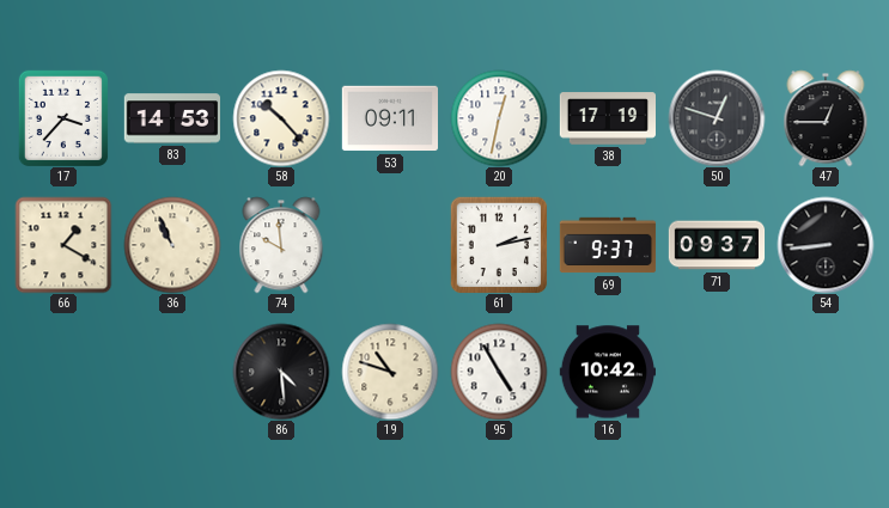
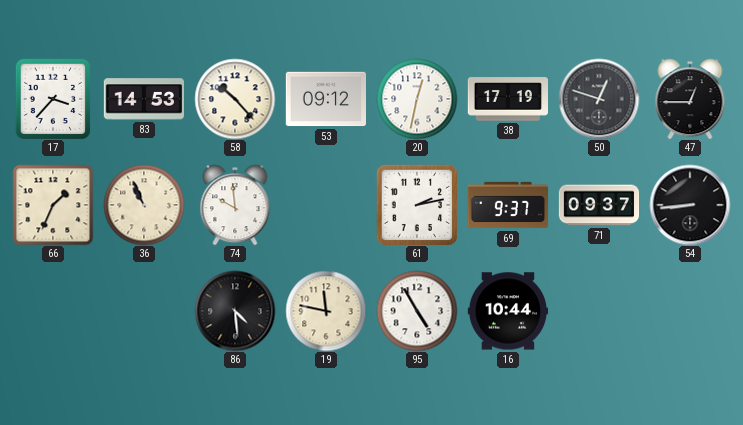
53: 09:11 -> 09:12
66: 1:20 -> 1:34
19: 10:48 -> 11:47
16: 10:42 -> 10:44
